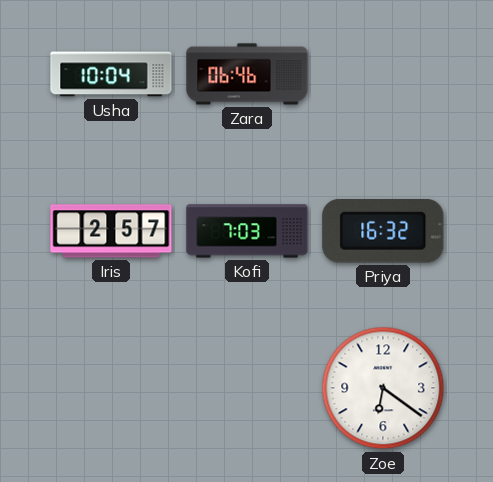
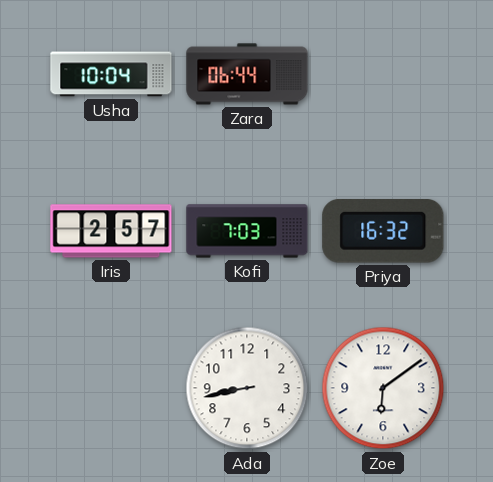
Zara: 06:46 -> 06:44
Ada: none -> 8:43
Zoe: 6:21 -> 6:09
